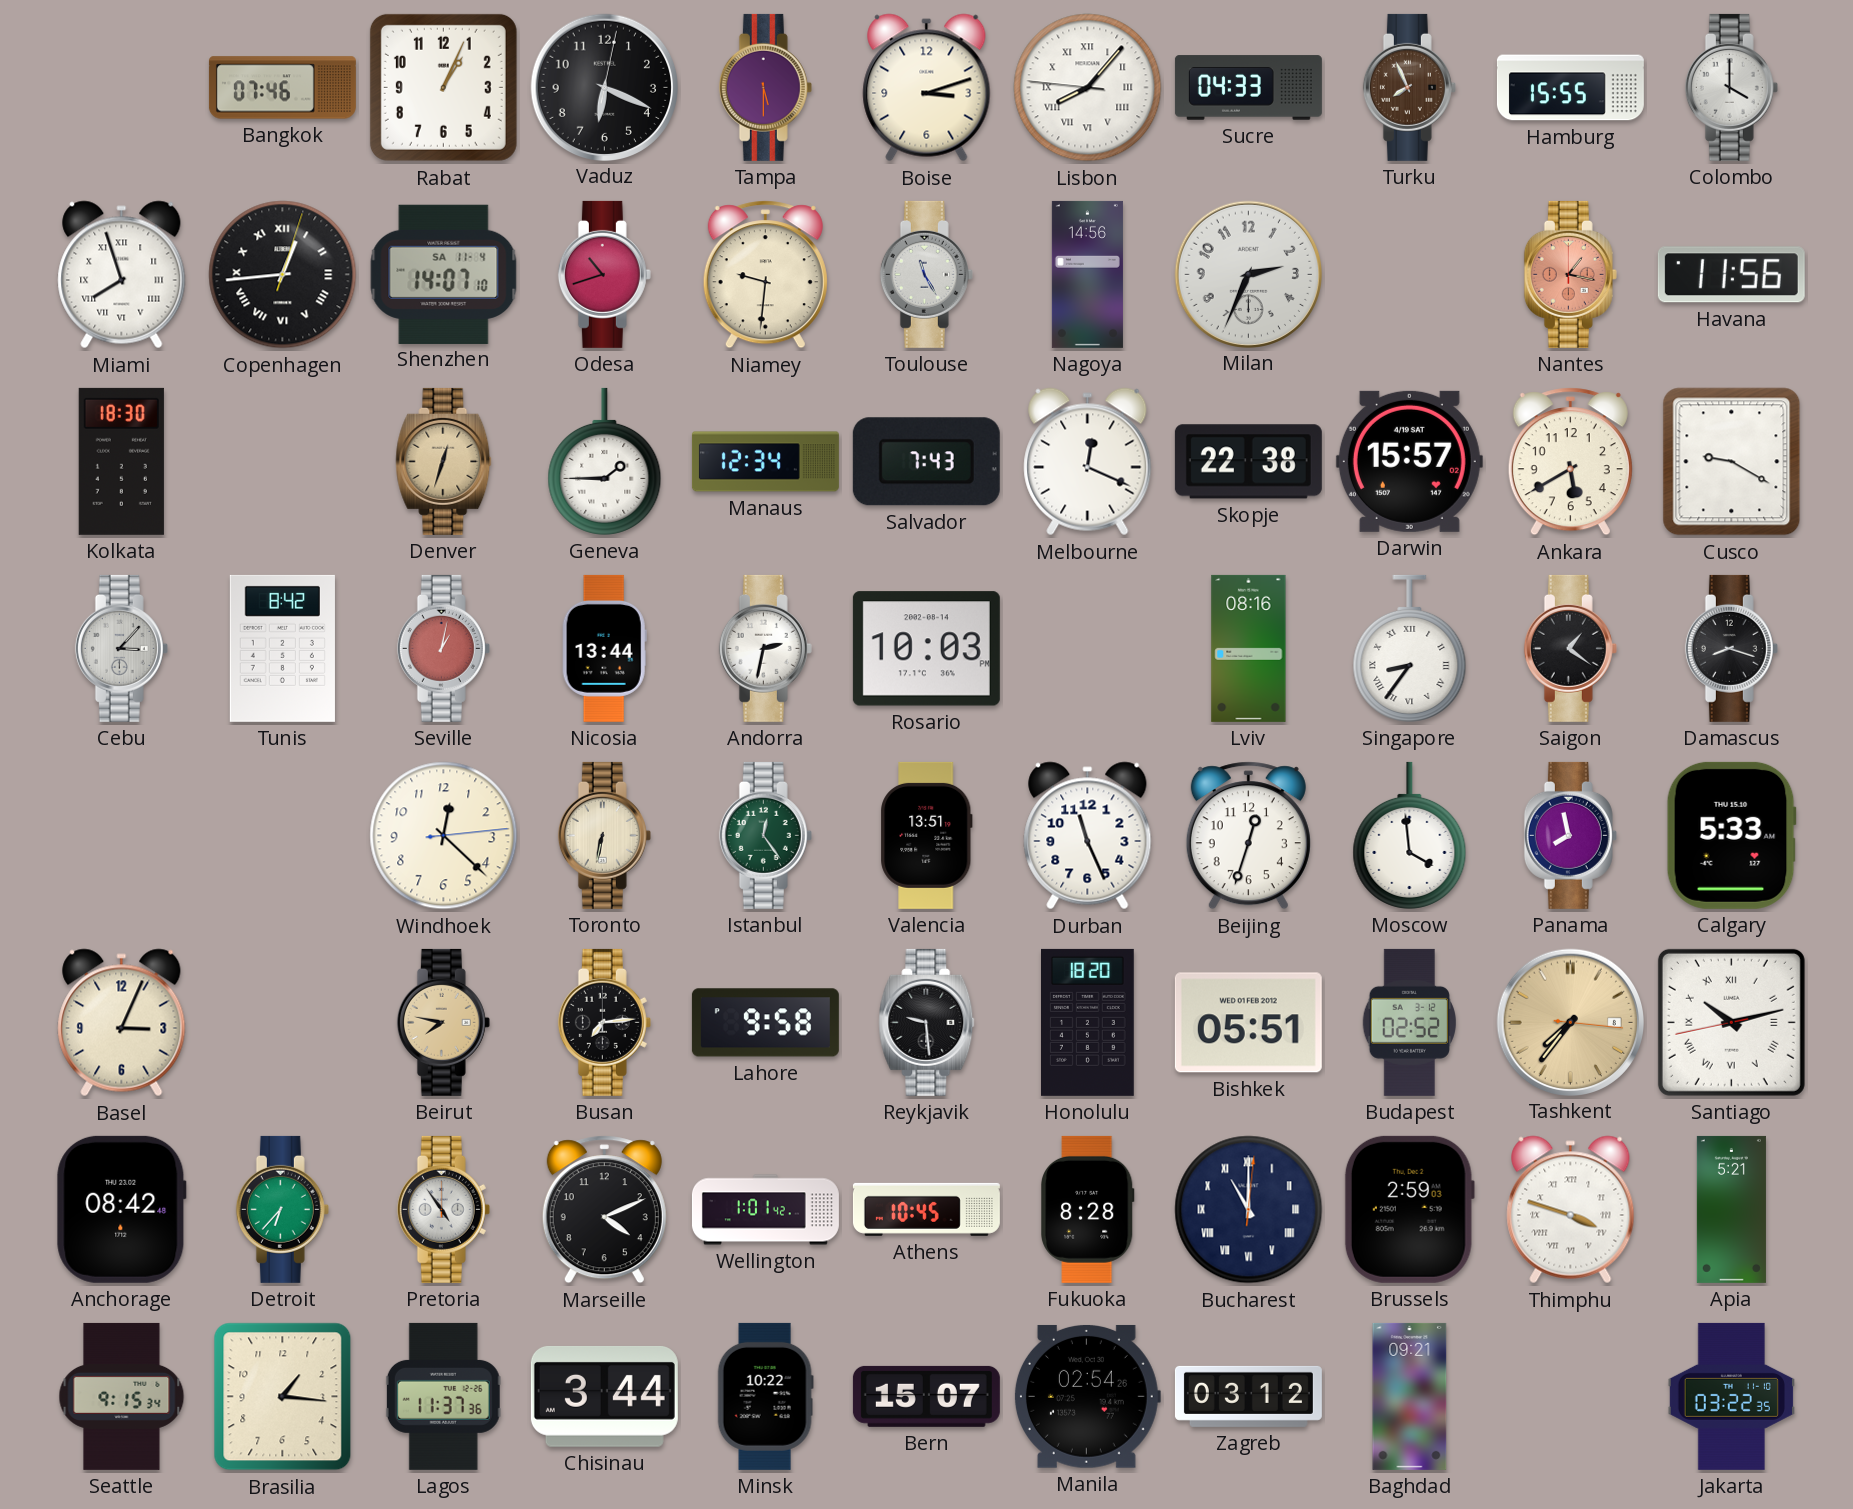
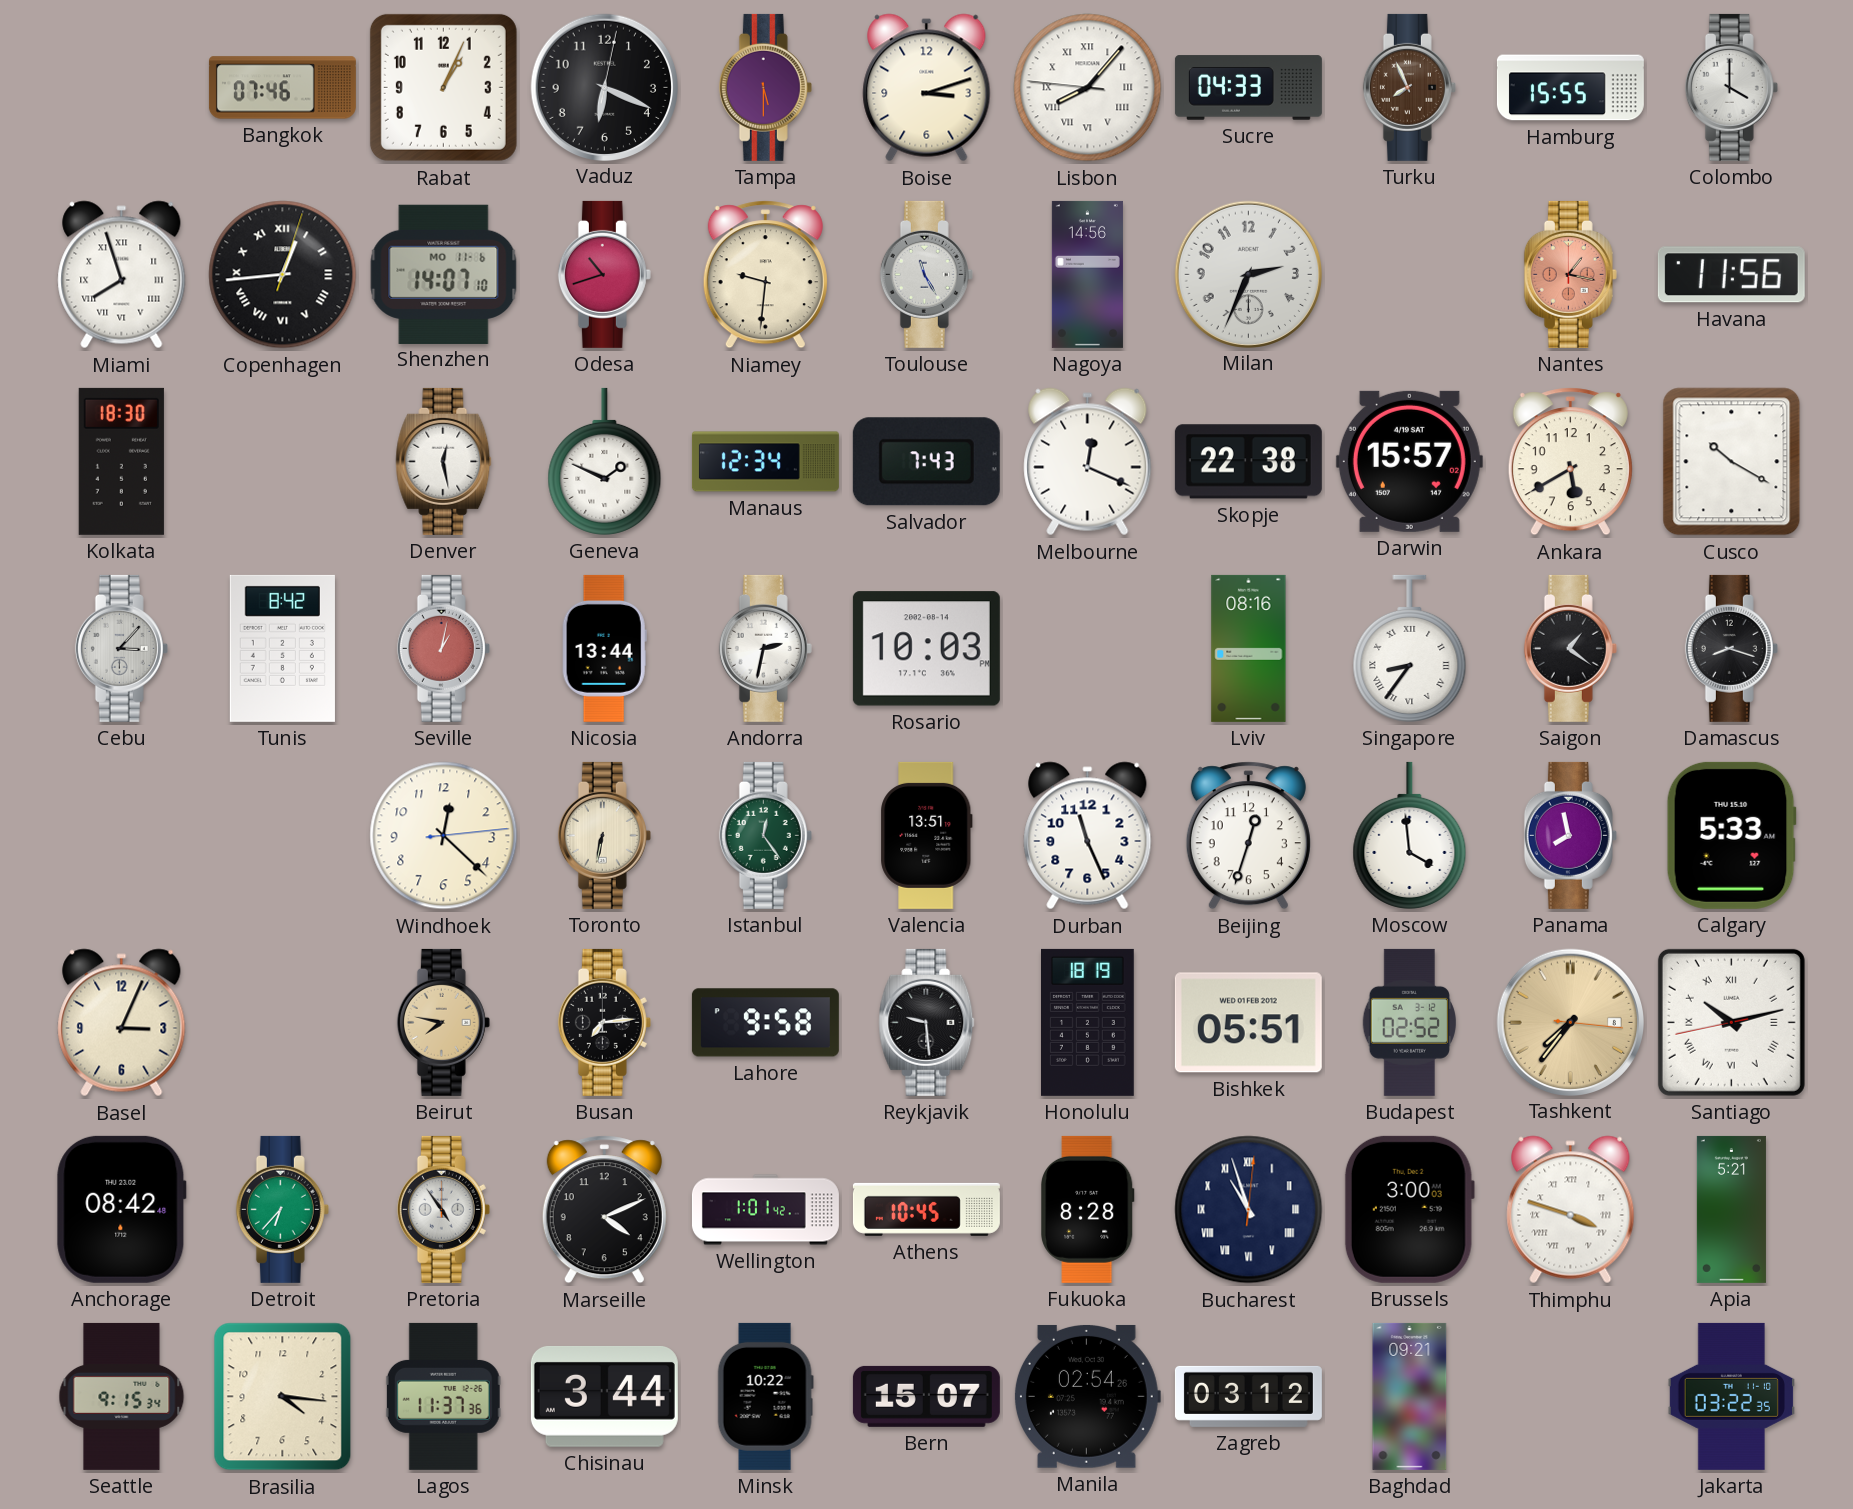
Shenzhen date: SA 11-4 -> MO 11-6
Denver: 12:33 -> 12:28
Denver dial: champagne -> white
Geneva: 1:45 -> 1:49
Cusco: 9:20 -> 10:20
Honolulu: 18:20 -> 18:19
Bucharest: 11:00 -> 10:57
Brussels: 2:59 -> 3:00
Brasilia: 1:16 -> 4:16
